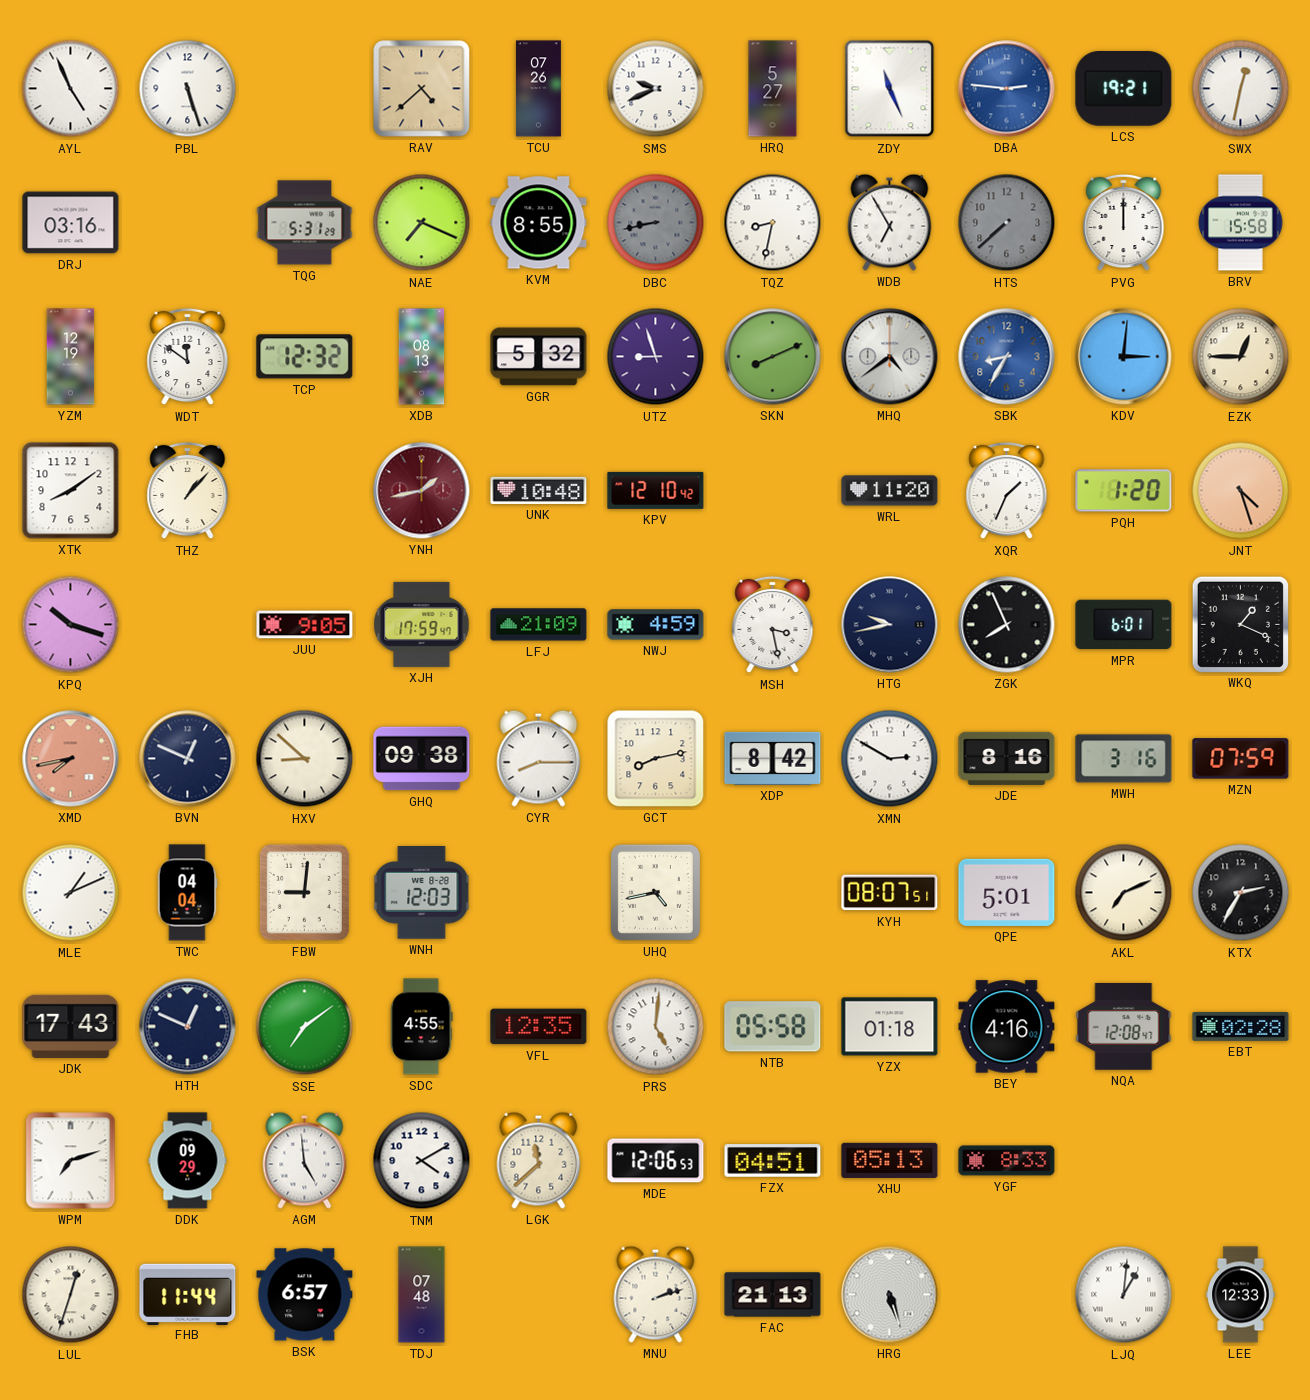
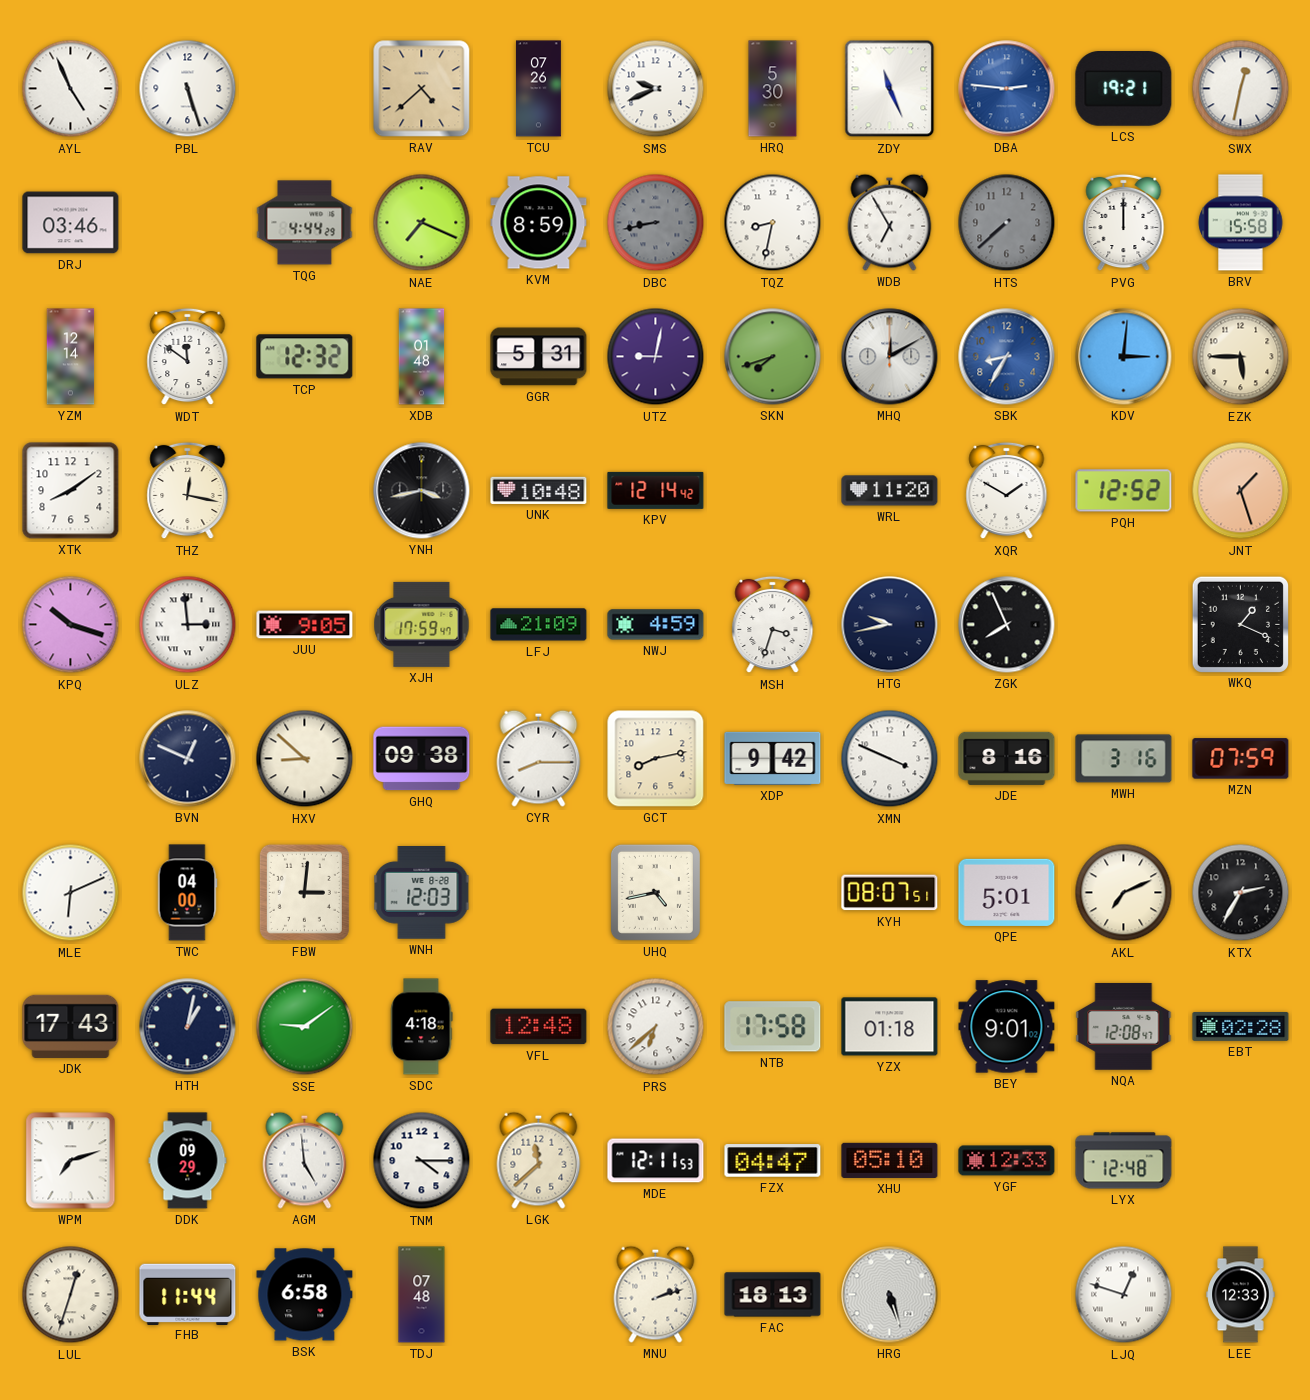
HRQ: 5:27 -> 5:30
DRJ: 03:16 -> 03:46
TQG: 5:31 -> 4:44
KVM: 8:55 -> 8:59
YZM: 12:19 -> 12:14
XDB: 08:13 -> 01:48
GGR: 5:32 -> 5:31
UTZ: 8:57 -> 9:02
SKN: 8:11 -> 7:42
MHQ: 4:39 -> 12:10
EZK: 12:45 -> 5:45
THZ: 1:07 -> 12:17
YNH: 1:43 -> 3:43
YNH dial: burgundy -> black
KPV: 12:10 -> 12:14
XQR: 1:34 -> 1:50
PQH: 1:20 -> 12:52
JNT: 4:27 -> 1:27
ULZ: none -> 2:59
MSH: 3:28 -> 3:33
MPR: 6:01 -> none
XMD: 7:43 -> none
XDP: 8:42 -> 9:42
XMN: 2:50 -> 3:49
MLE: 1:11 -> 6:11
TWC: 04:04 -> 04:00
FBW: 9:01 -> 3:01
HTH: 12:49 -> 1:02
SSE: 7:09 -> 9:09
SDC: 4:55 -> 4:18
VFL: 12:35 -> 12:48
PRS: 5:01 -> 6:38
NTB: 05:58 -> 17:58
BEY: 4:16 -> 9:01
TNM: 4:10 -> 4:15
MDE: 12:06 -> 12:11
FZX: 04:51 -> 04:47
XHU: 05:13 -> 05:10
YGF: 8:33 -> 12:33
LYX: none -> 12:48
BSK: 6:57 -> 6:58
FAC: 21:13 -> 18:13
LJQ: 1:01 -> 12:48
